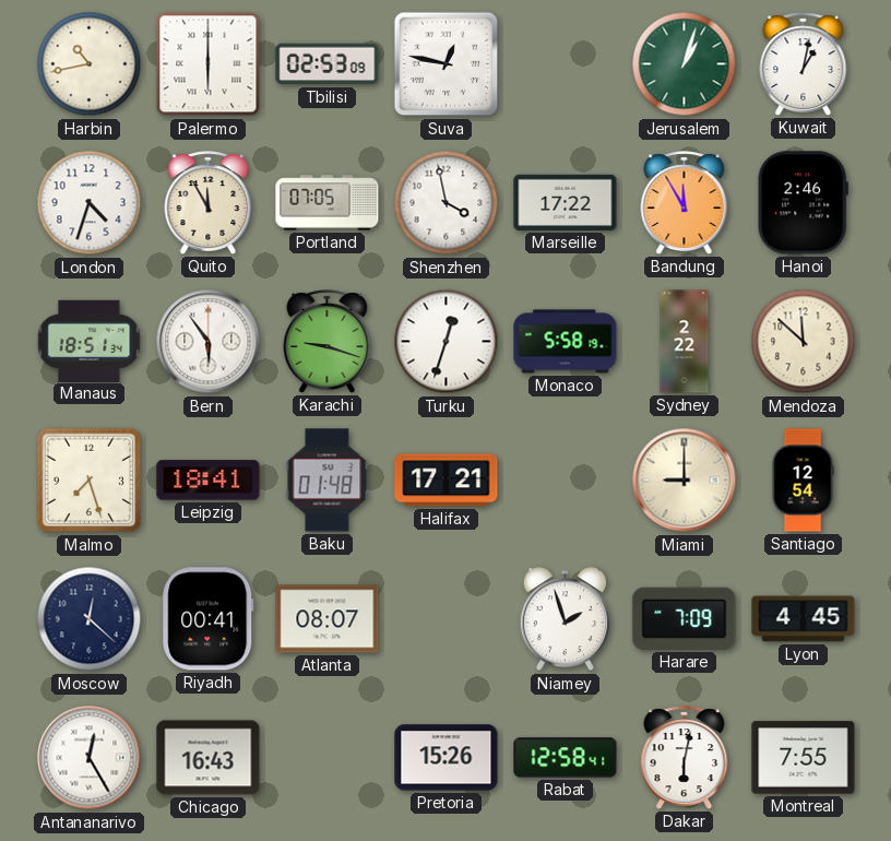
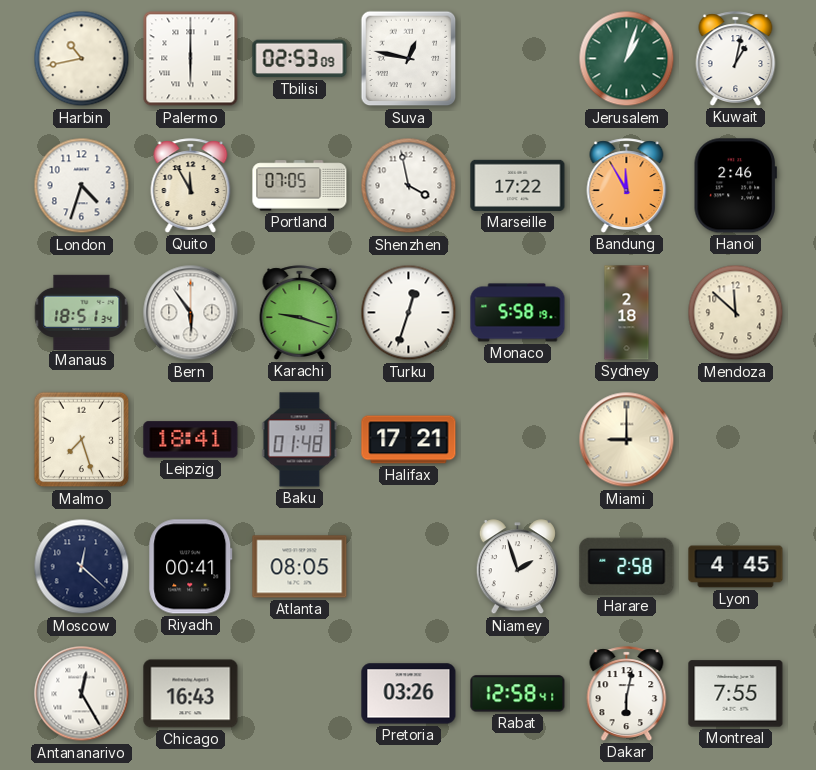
Sydney: 2:22 -> 2:18
Santiago: 12:54 -> none
Atlanta: 08:07 -> 08:05
Harare: 7:09 -> 2:58
Pretoria: 15:26 -> 03:26
